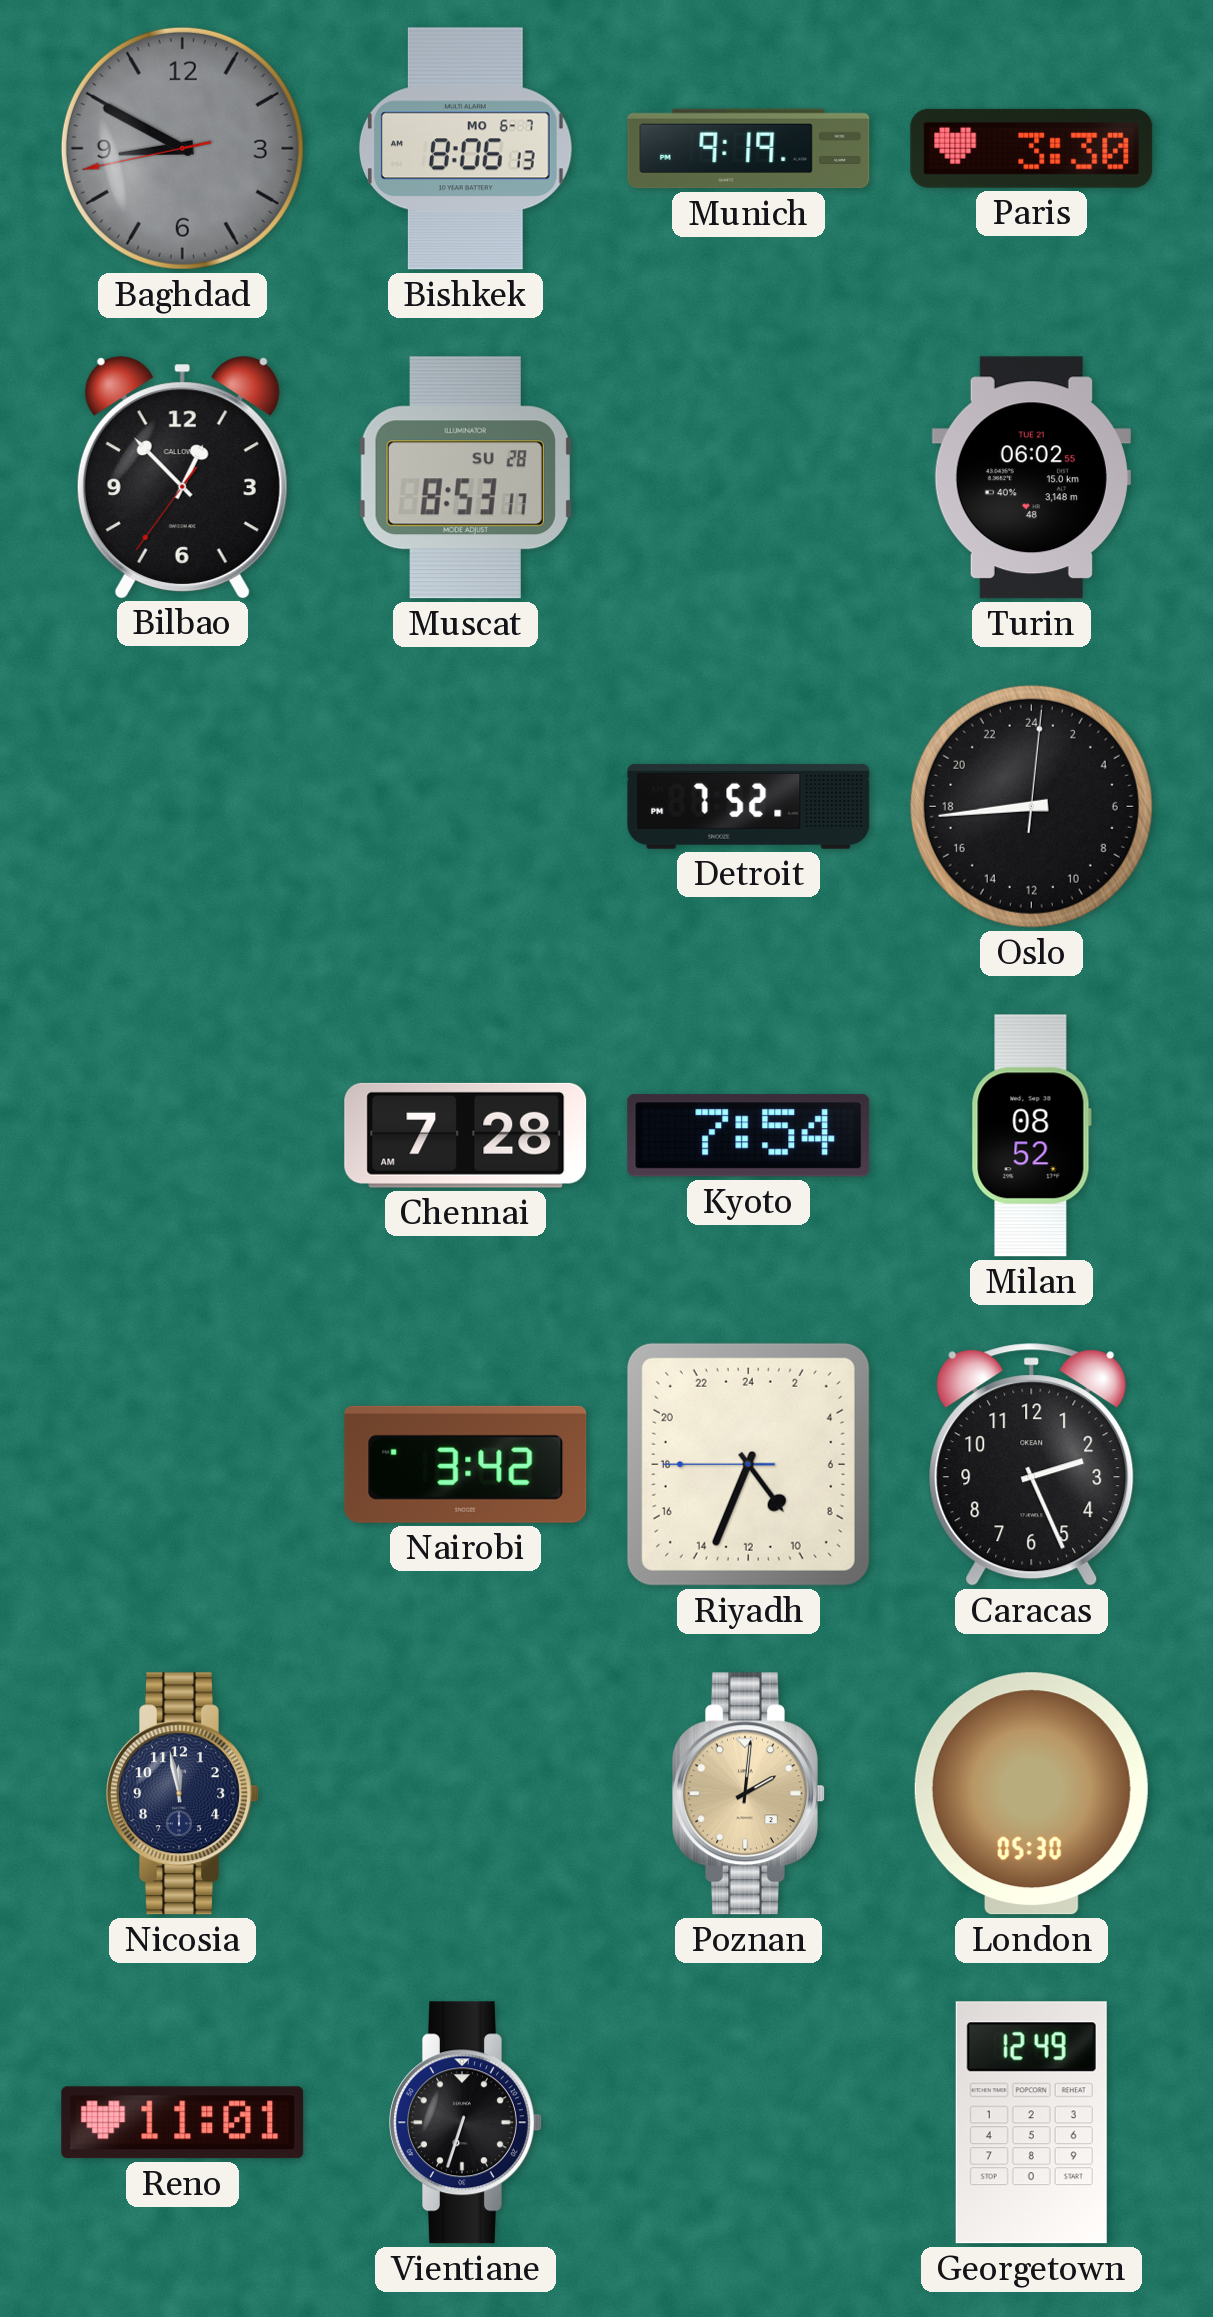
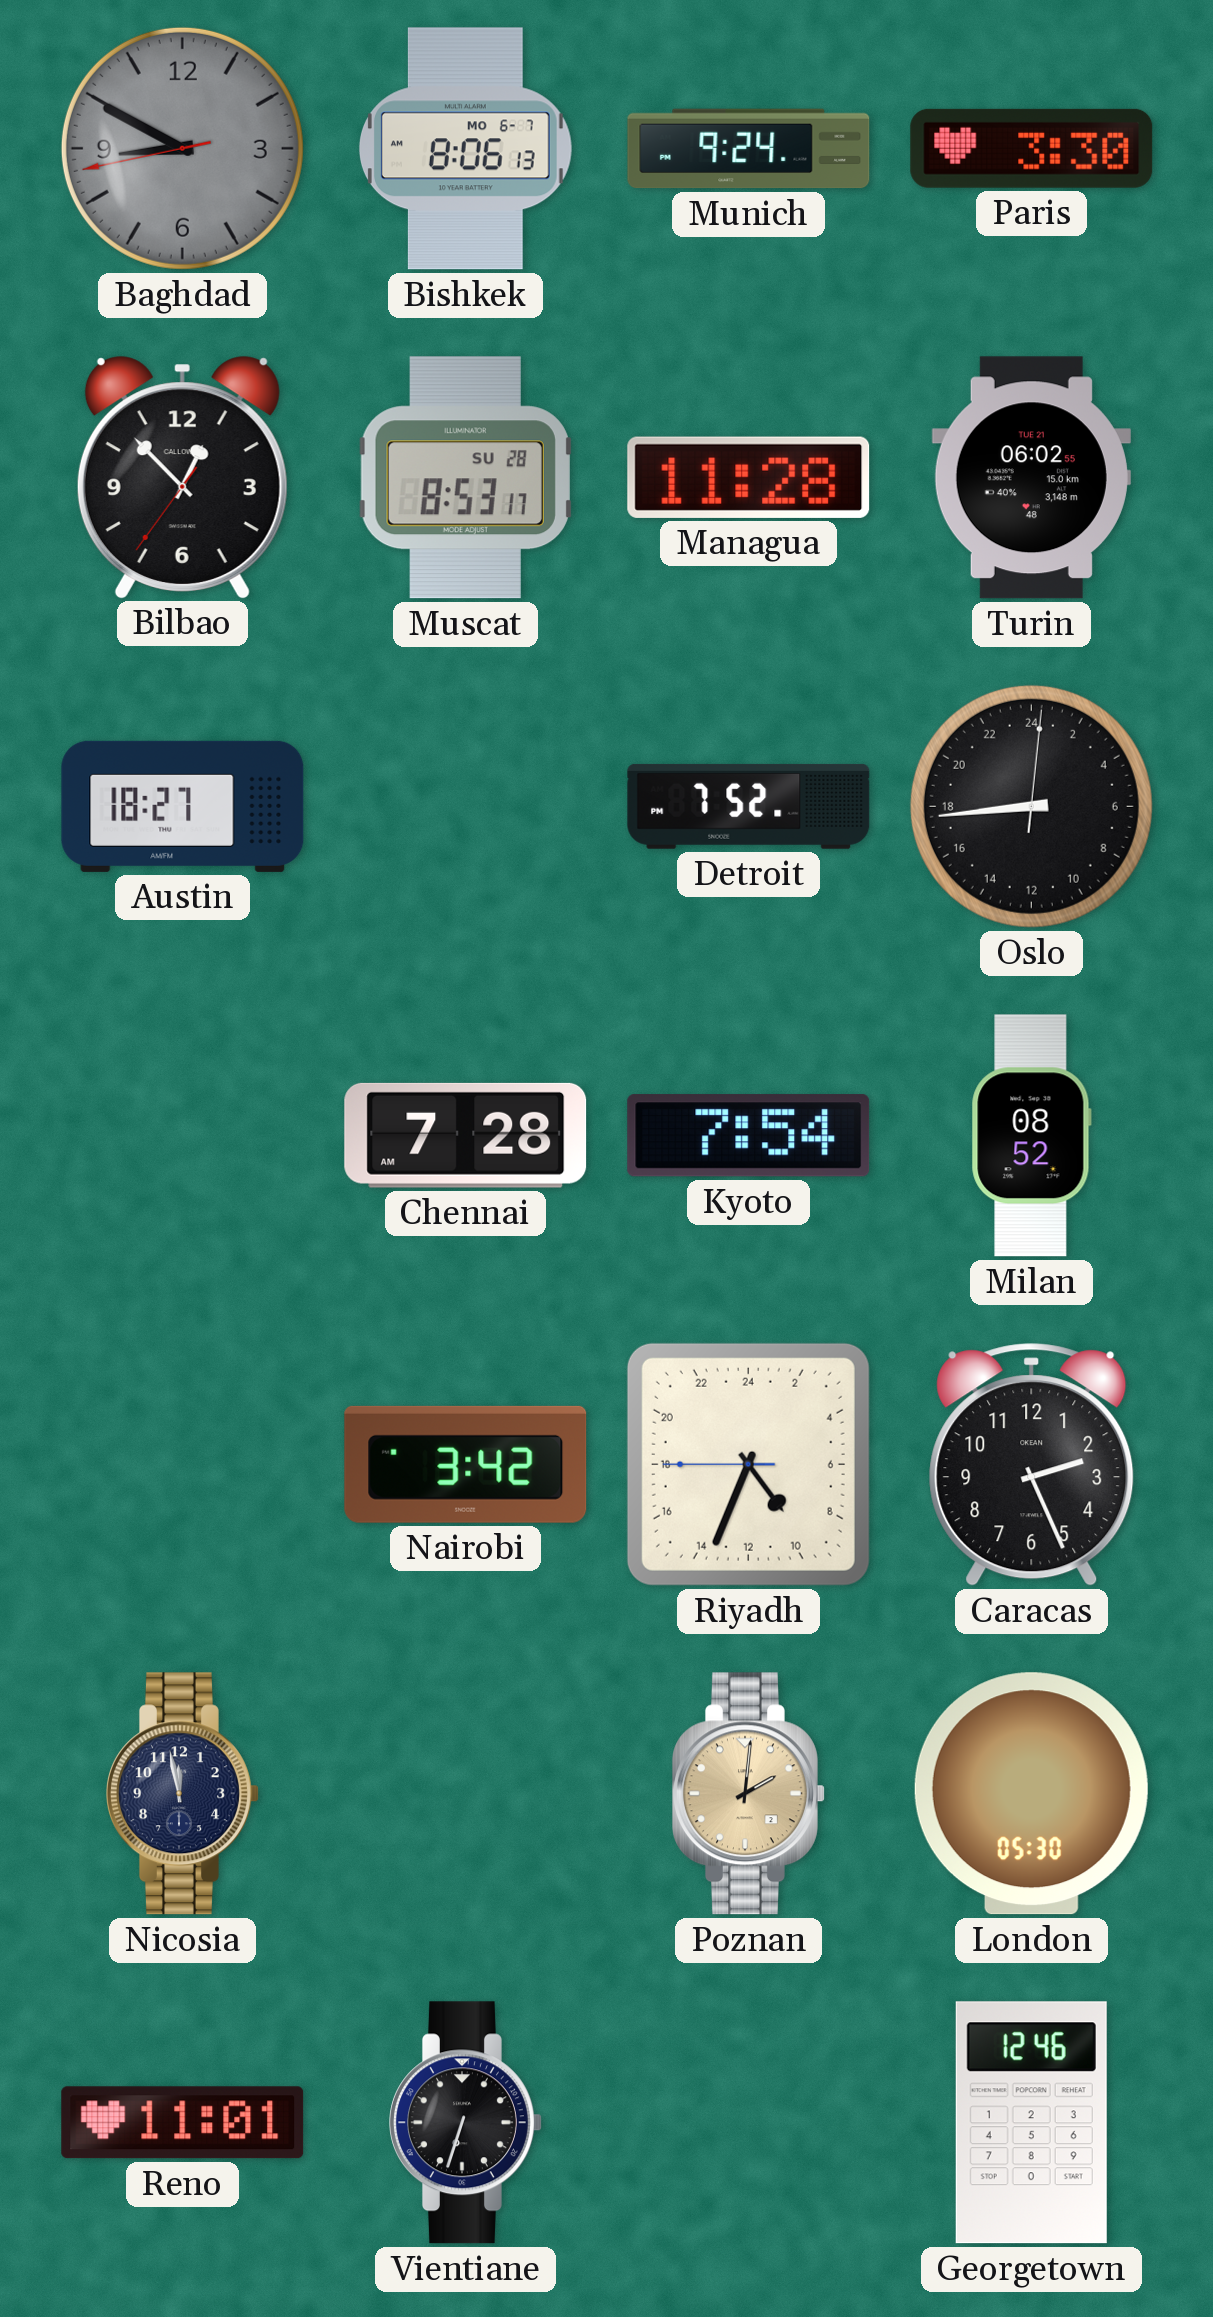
Munich: 9:19 -> 9:24
Managua: none -> 11:28
Austin: none -> 18:27
Georgetown: 12:49 -> 12:46
